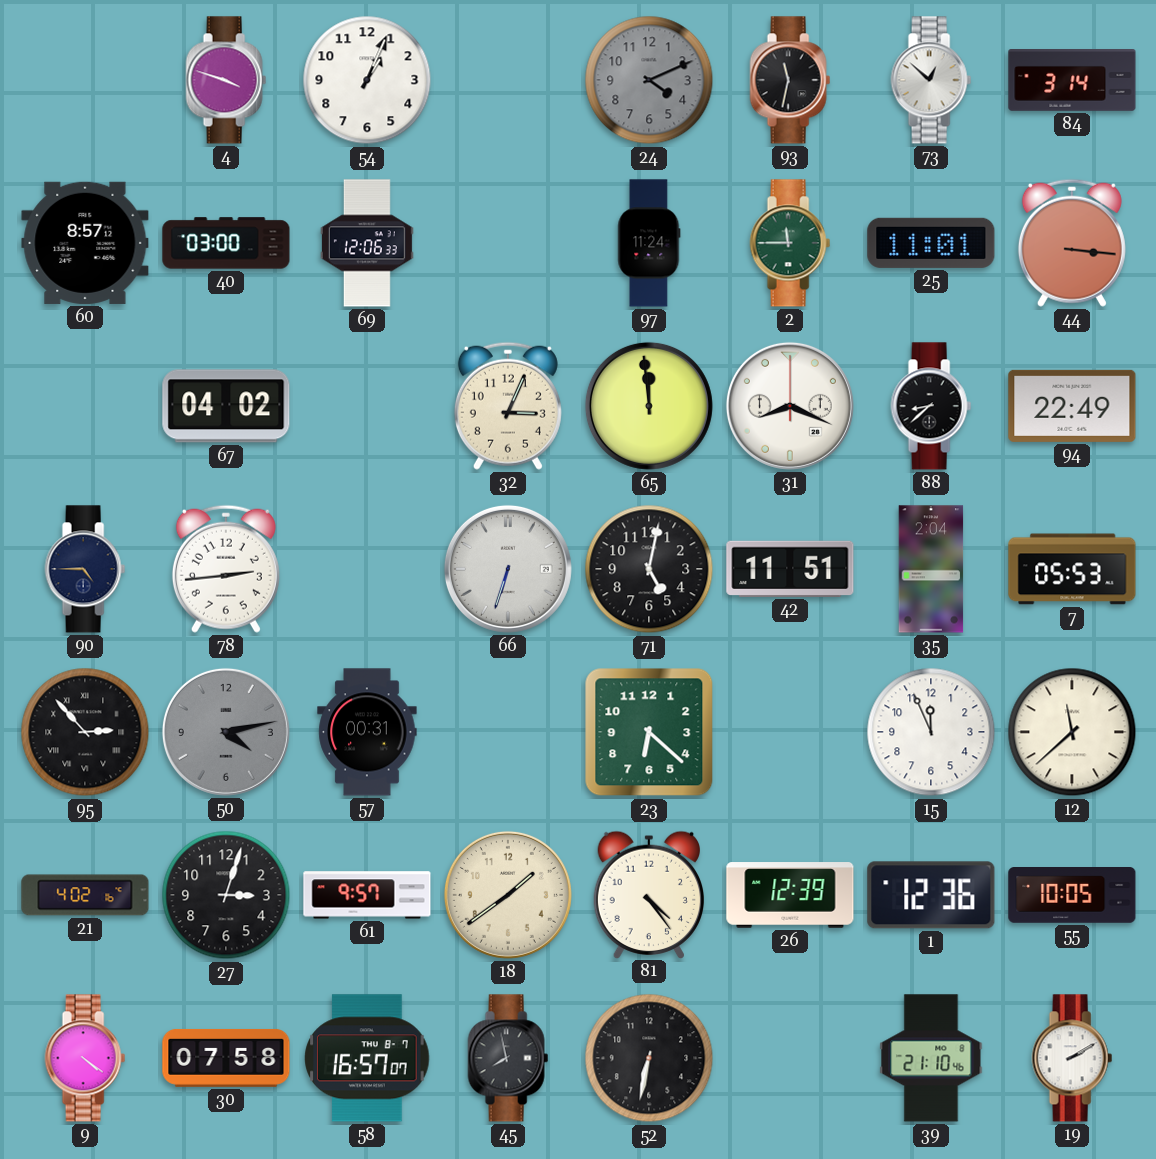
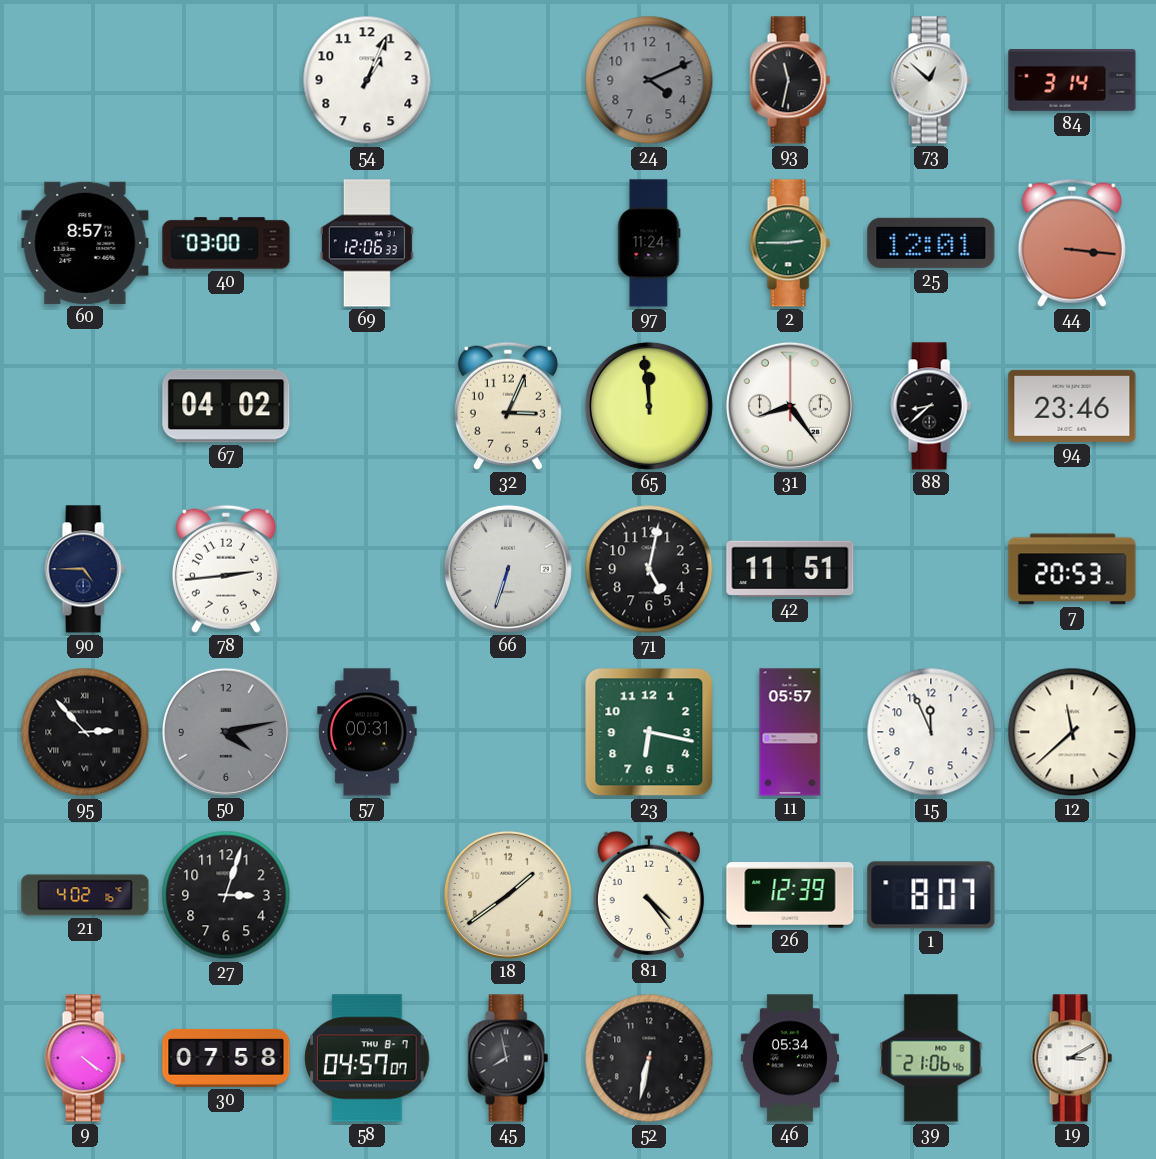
4: 3:48 -> none
2: 11:45 -> 2:45
25: 11:01 -> 12:01
31: 8:19 -> 8:24
94: 22:49 -> 23:46
35: 2:04 -> none
7: 05:53 -> 20:53
23: 6:22 -> 6:17
11: none -> 05:57
61: 9:57 -> none
1: 12:36 -> 8:07
55: 10:05 -> none
58: 16:57 -> 04:57
46: none -> 05:34
39: 21:10 -> 21:06
19: 2:10 -> 3:10
